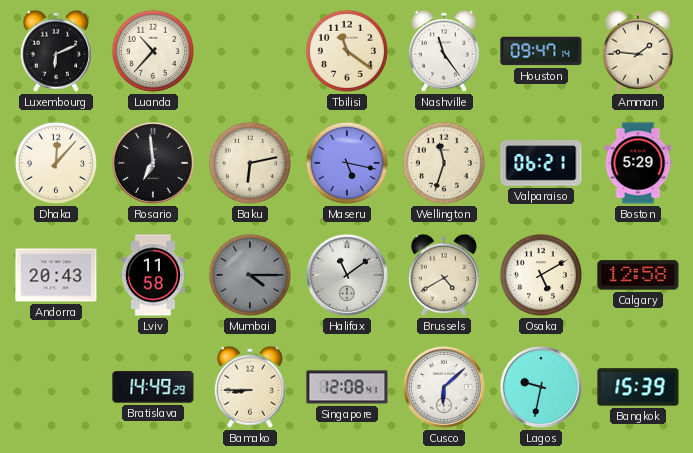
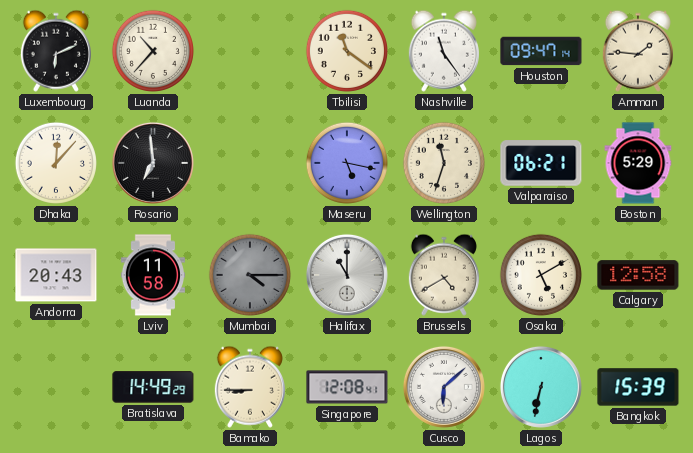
Baku: 6:13 -> none
Halifax: 11:09 -> 11:00
Lagos: 9:32 -> 6:32
